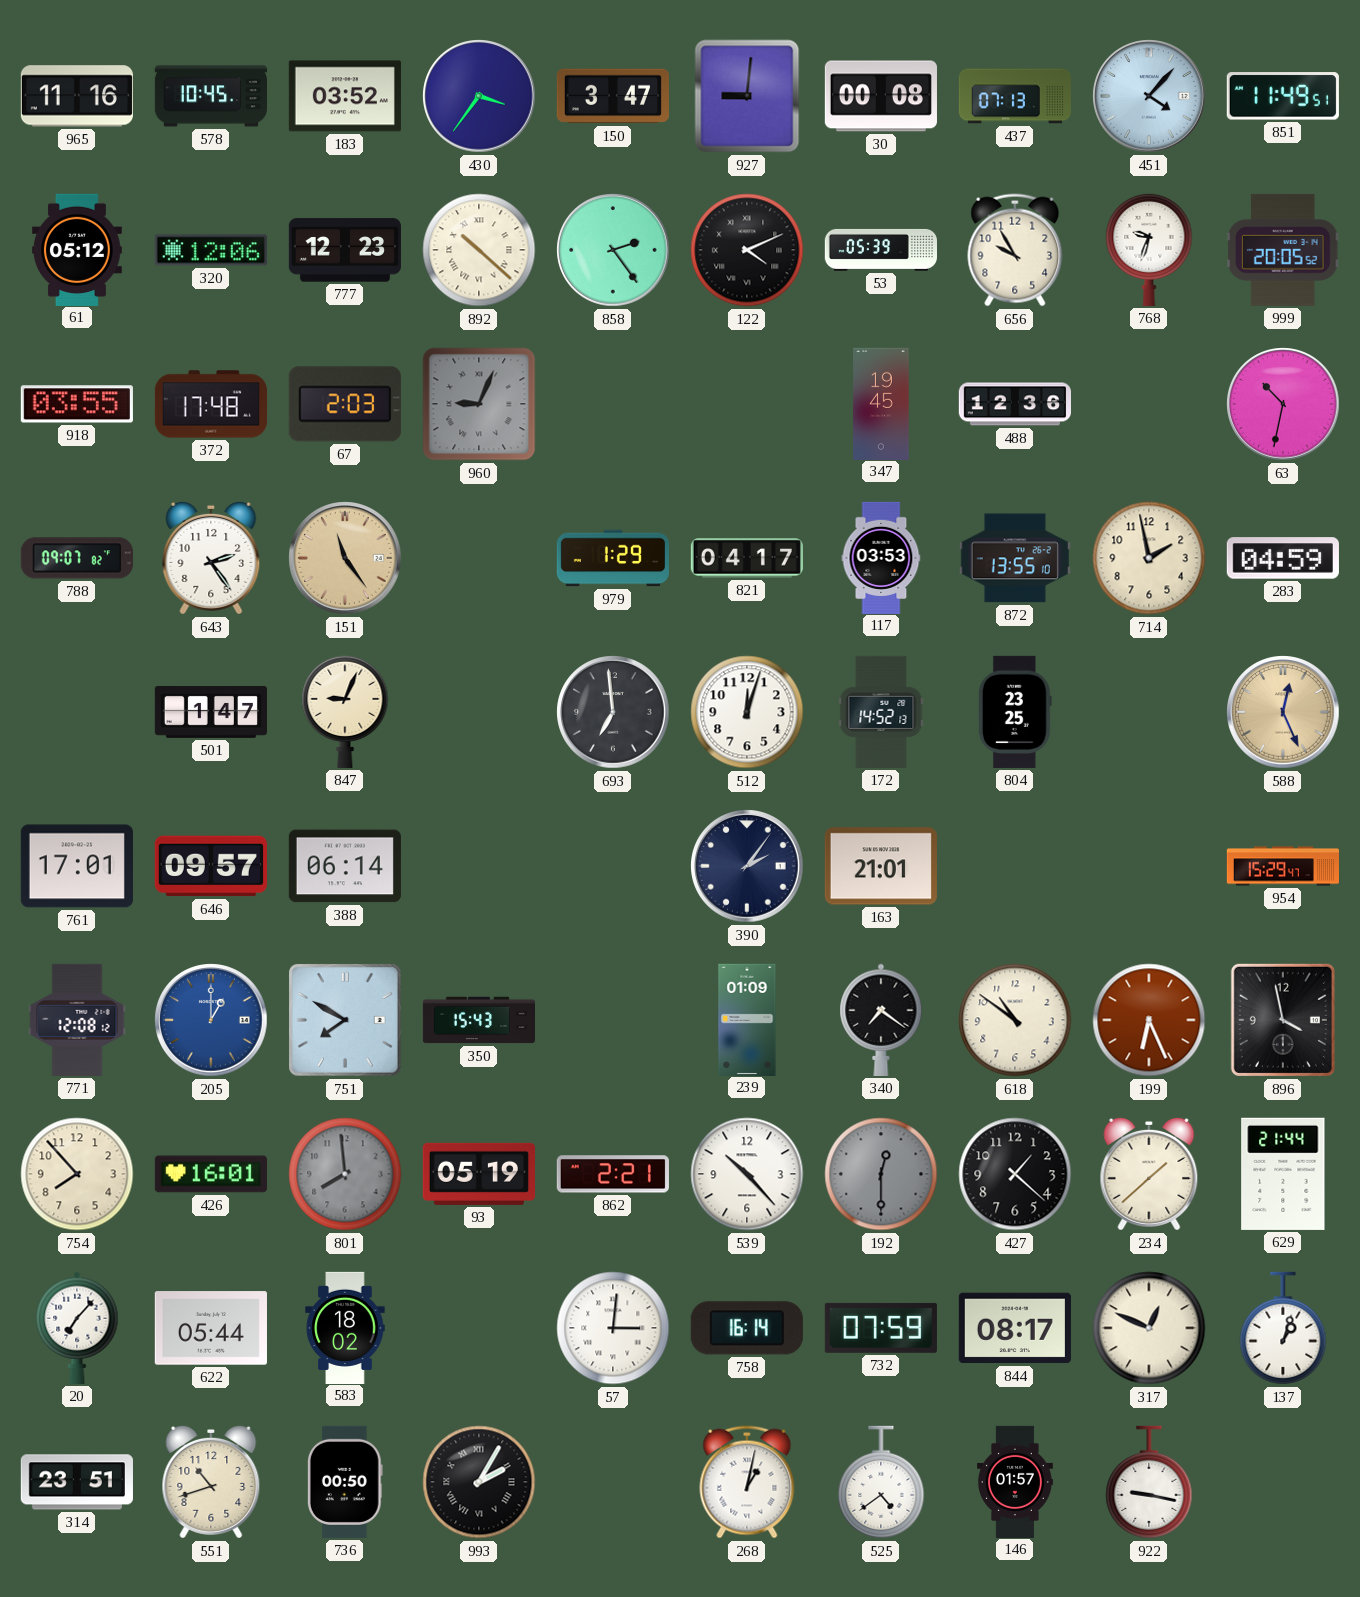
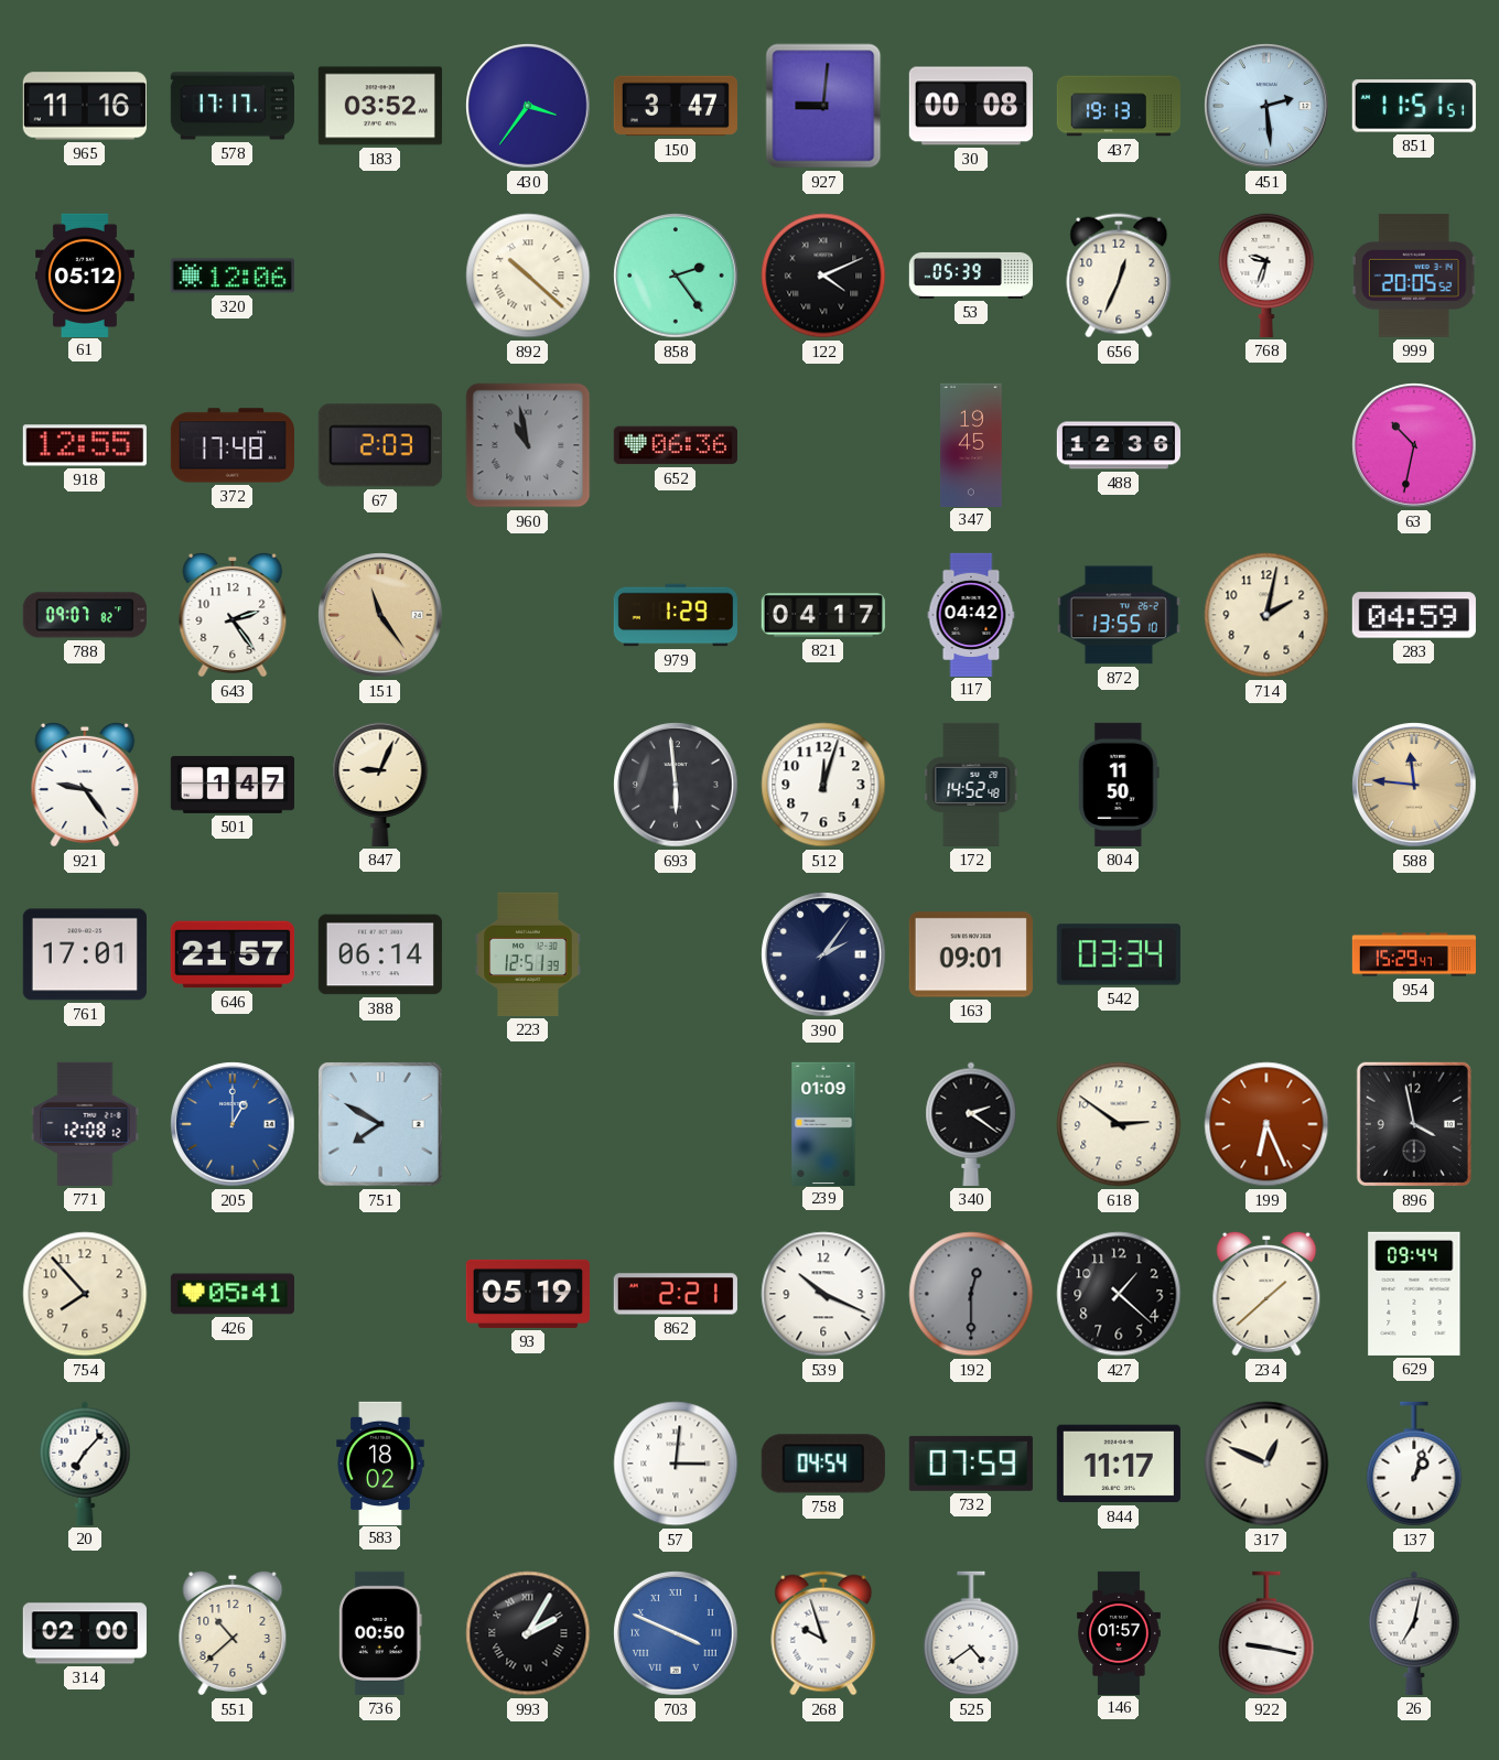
578: 10:45 -> 17:17
437: 07:13 -> 19:13
451: 4:07 -> 2:29
851: 11:49 -> 11:51
777: 12:23 -> none
656: 9:55 -> 12:34
918: 03:55 -> 12:55
960: 9:04 -> 10:58
652: none -> 06:36
117: 03:53 -> 04:42
714: 1:58 -> 2:02
921: none -> 9:24
693: 6:59 -> 5:59
172: 14:52:13 -> 14:52:48
804: 23:25 -> 11:50
588: 12:26 -> 11:46
646: 09:57 -> 21:57
223: none -> 12:51
163: 21:01 -> 09:01
542: none -> 03:34
350: 15:43 -> none
340: 7:21 -> 2:21
618: 10:51 -> 2:51
426: 16:01 -> 05:41
801: 7:59 -> none
539: 10:23 -> 10:19
629: 21:44 -> 09:44
622: 05:44 -> none
758: 16:14 -> 04:54
844: 08:17 -> 11:17
314: 23:51 -> 02:00
551: 10:42 -> 10:38
703: none -> 3:49
268: 1:02 -> 9:57
26: none -> 7:02
